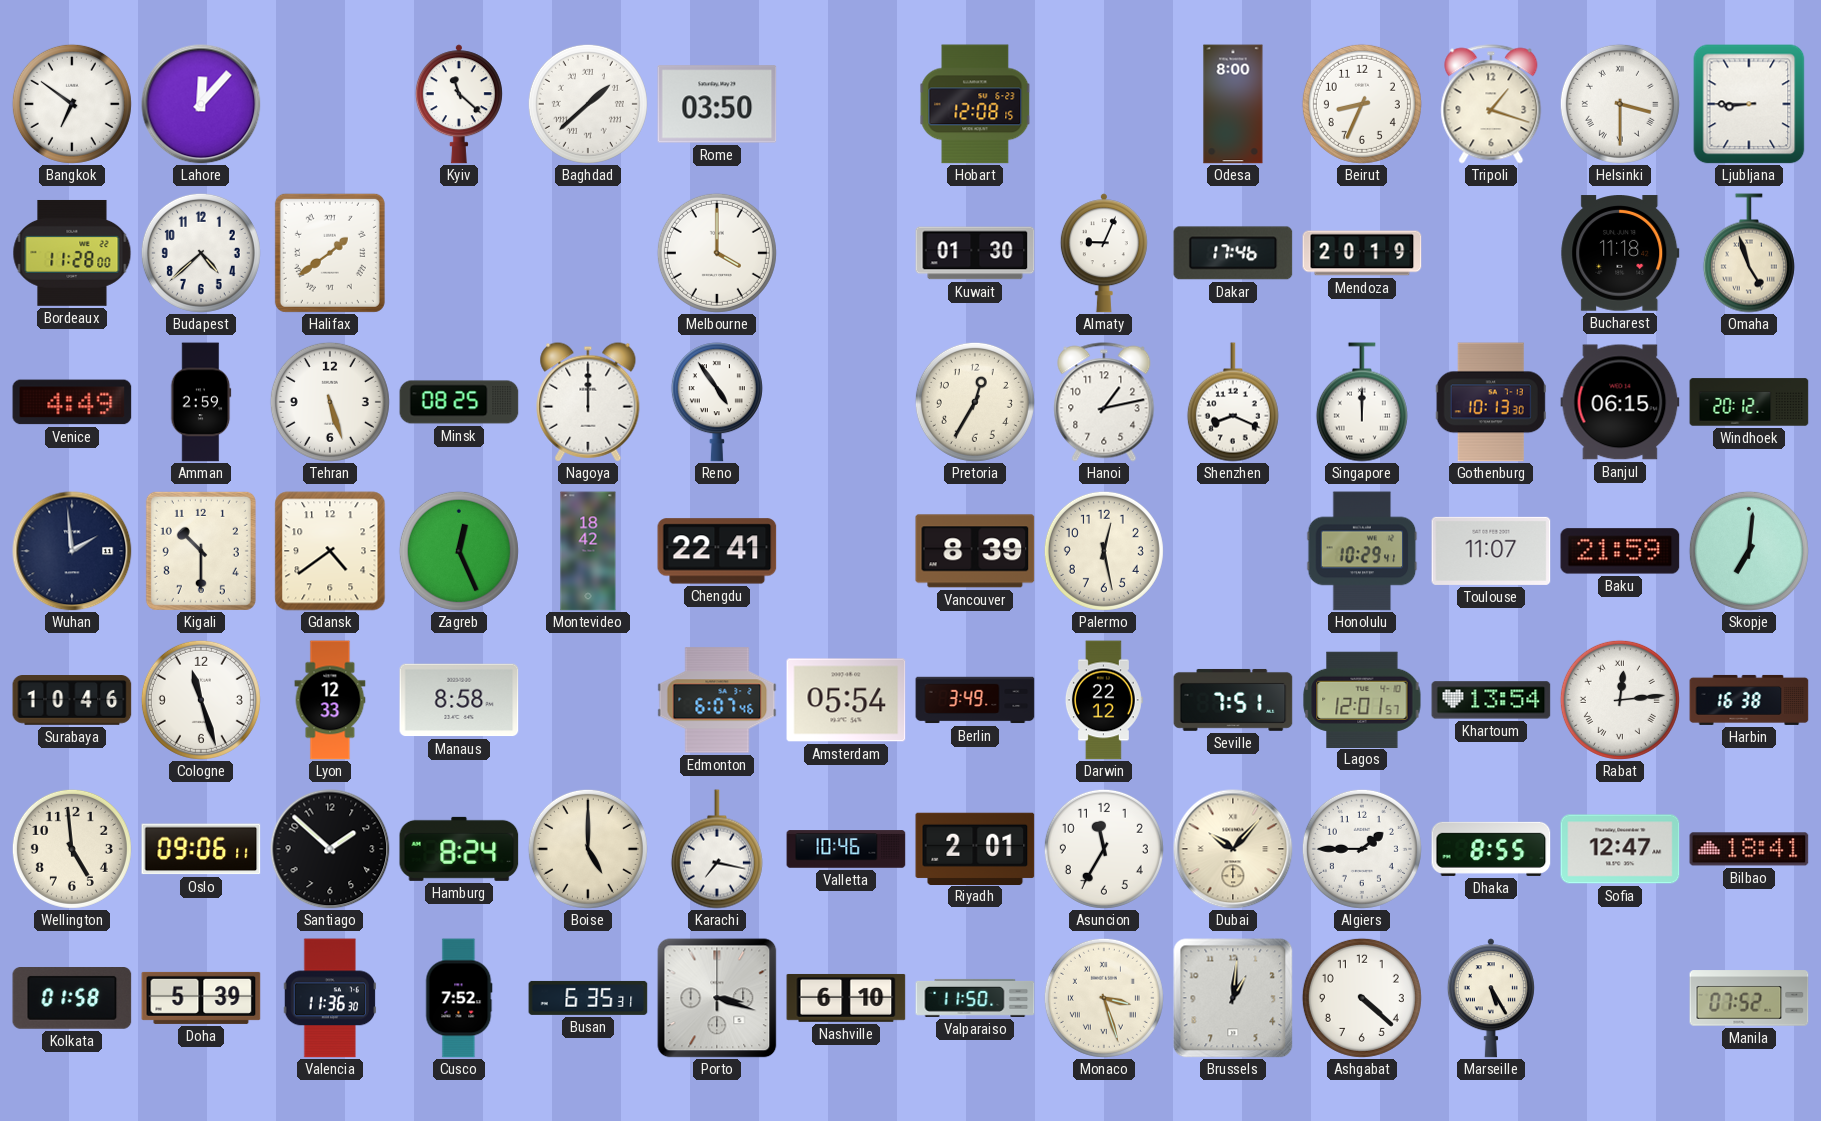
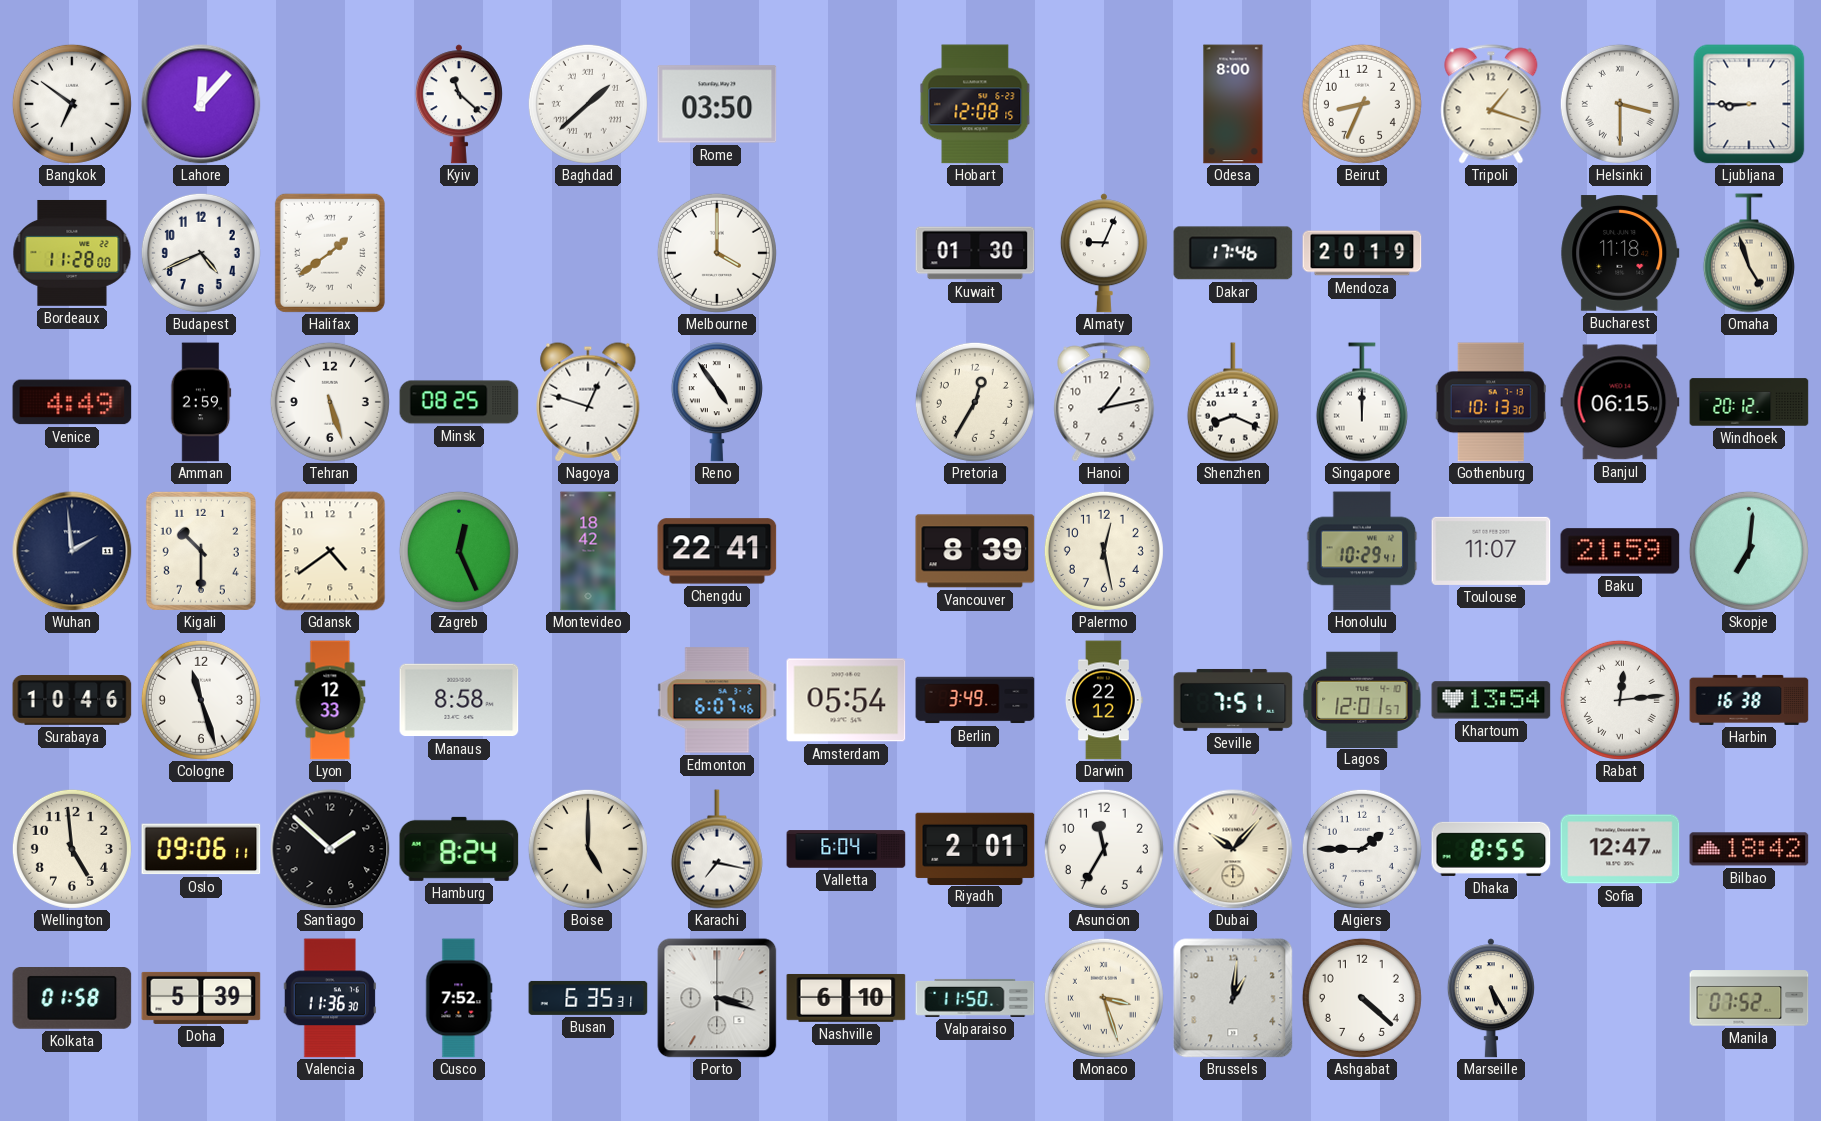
Budapest: 4:38 -> 4:41
Nagoya: 12:00 -> 12:48
Valletta: 10:46 -> 6:04
Bilbao: 18:41 -> 18:42
